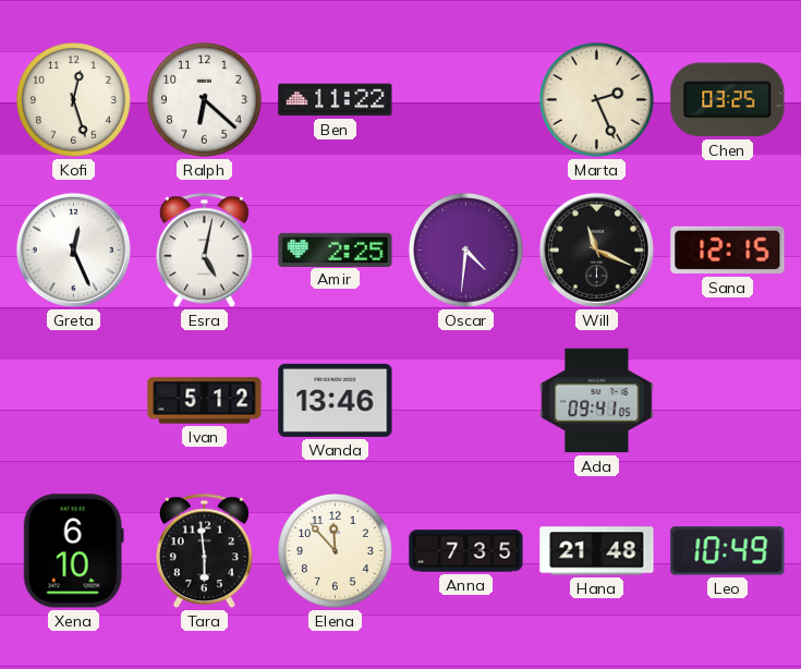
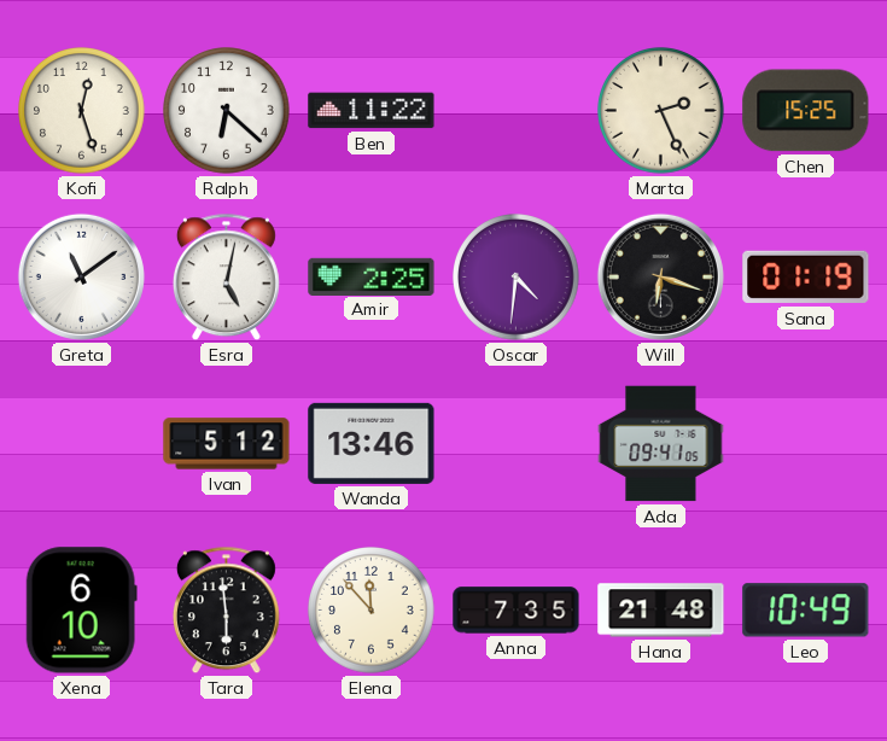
Chen: 03:25 -> 15:25
Greta: 12:26 -> 11:09
Will: 11:19 -> 6:18
Sana: 12:15 -> 01:19
